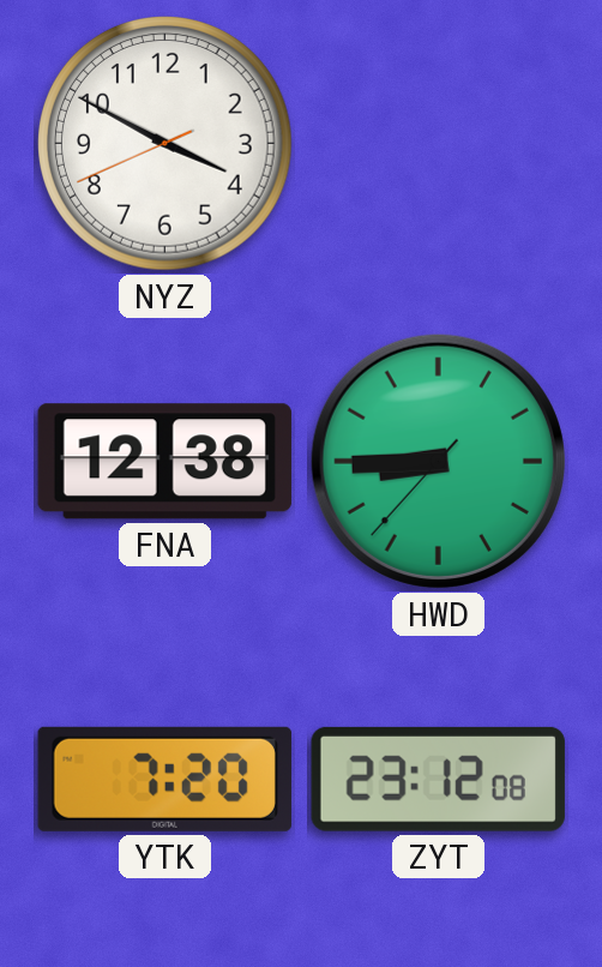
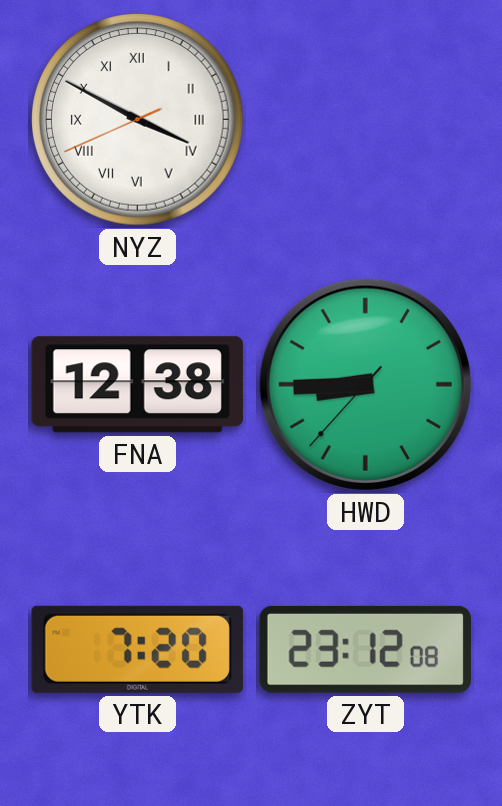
NYZ numerals: Arabic -> Roman
